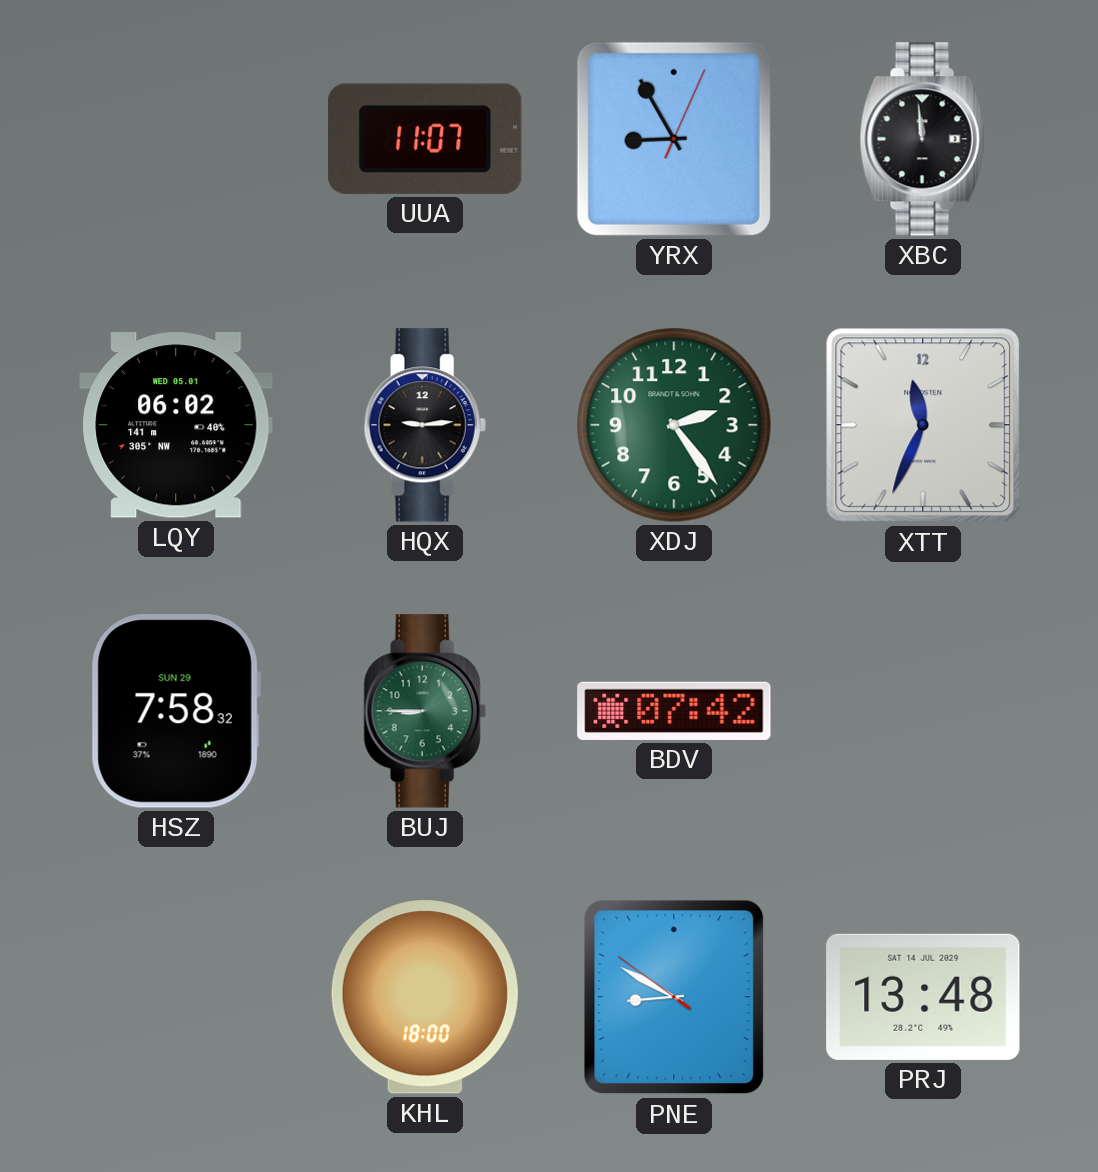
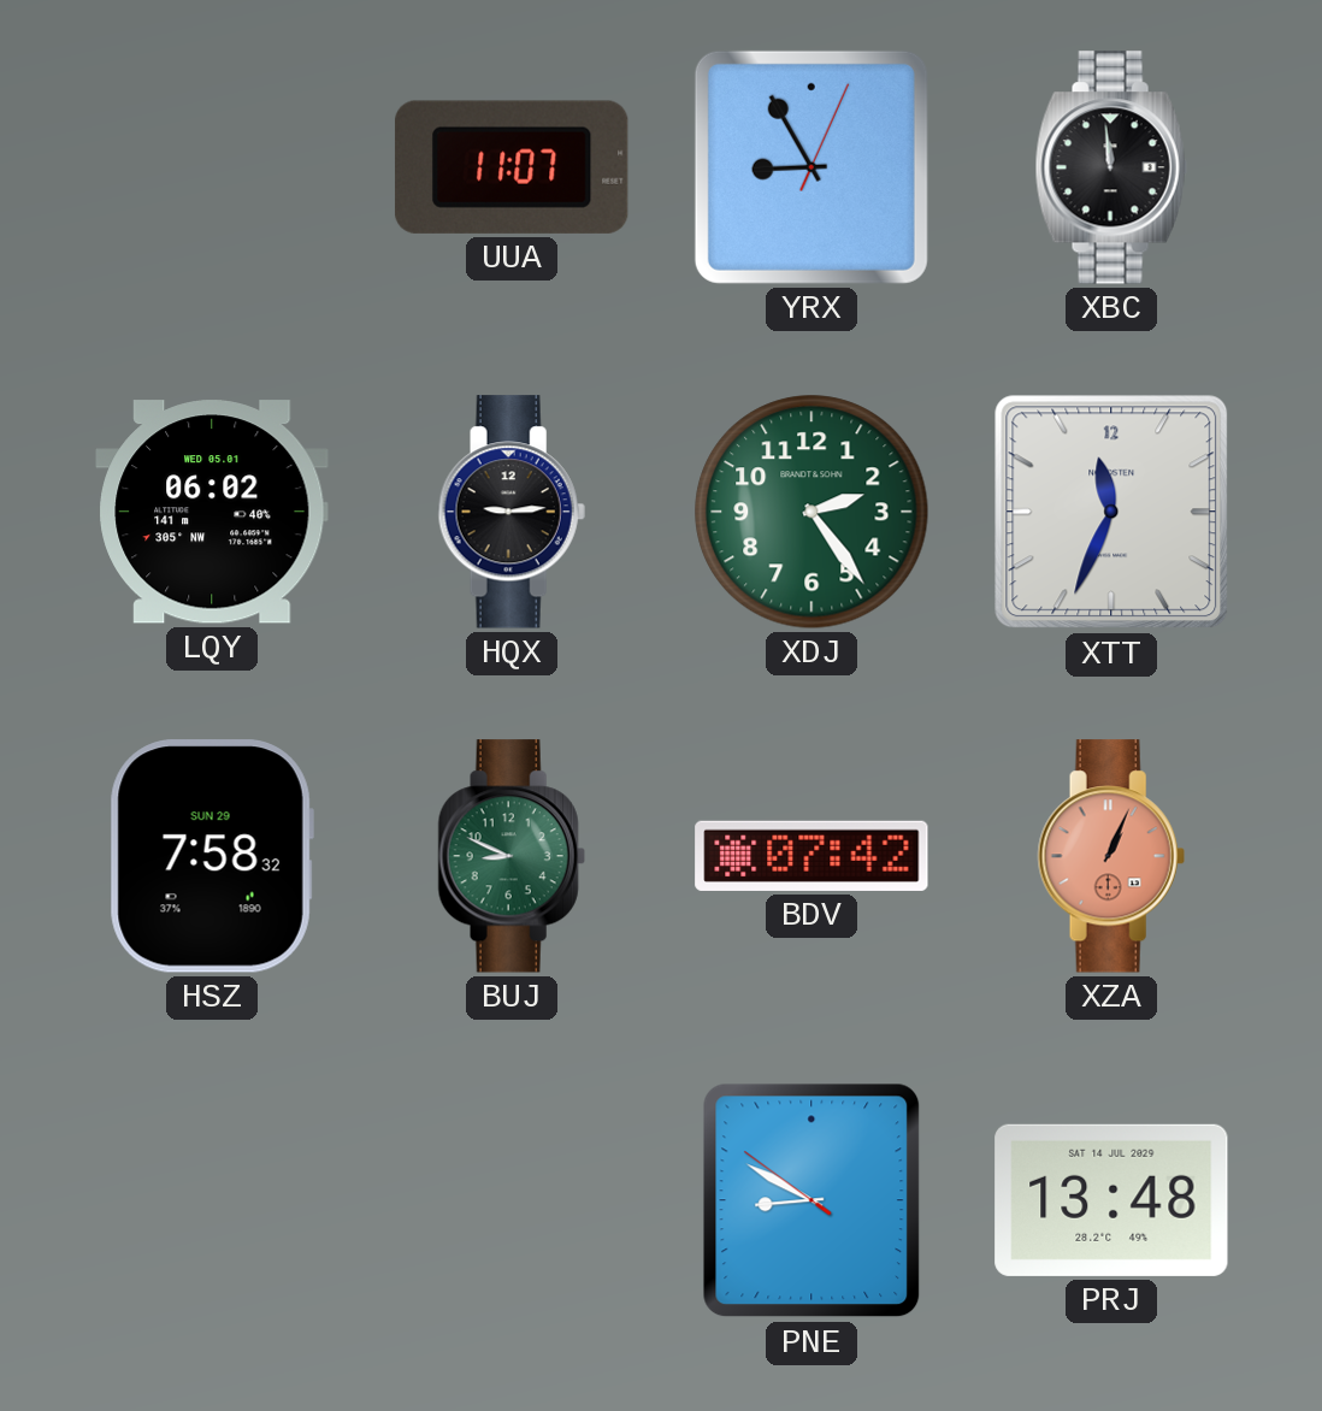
BUJ: 8:45 -> 8:49
XZA: none -> 1:04
KHL: 18:00 -> none
